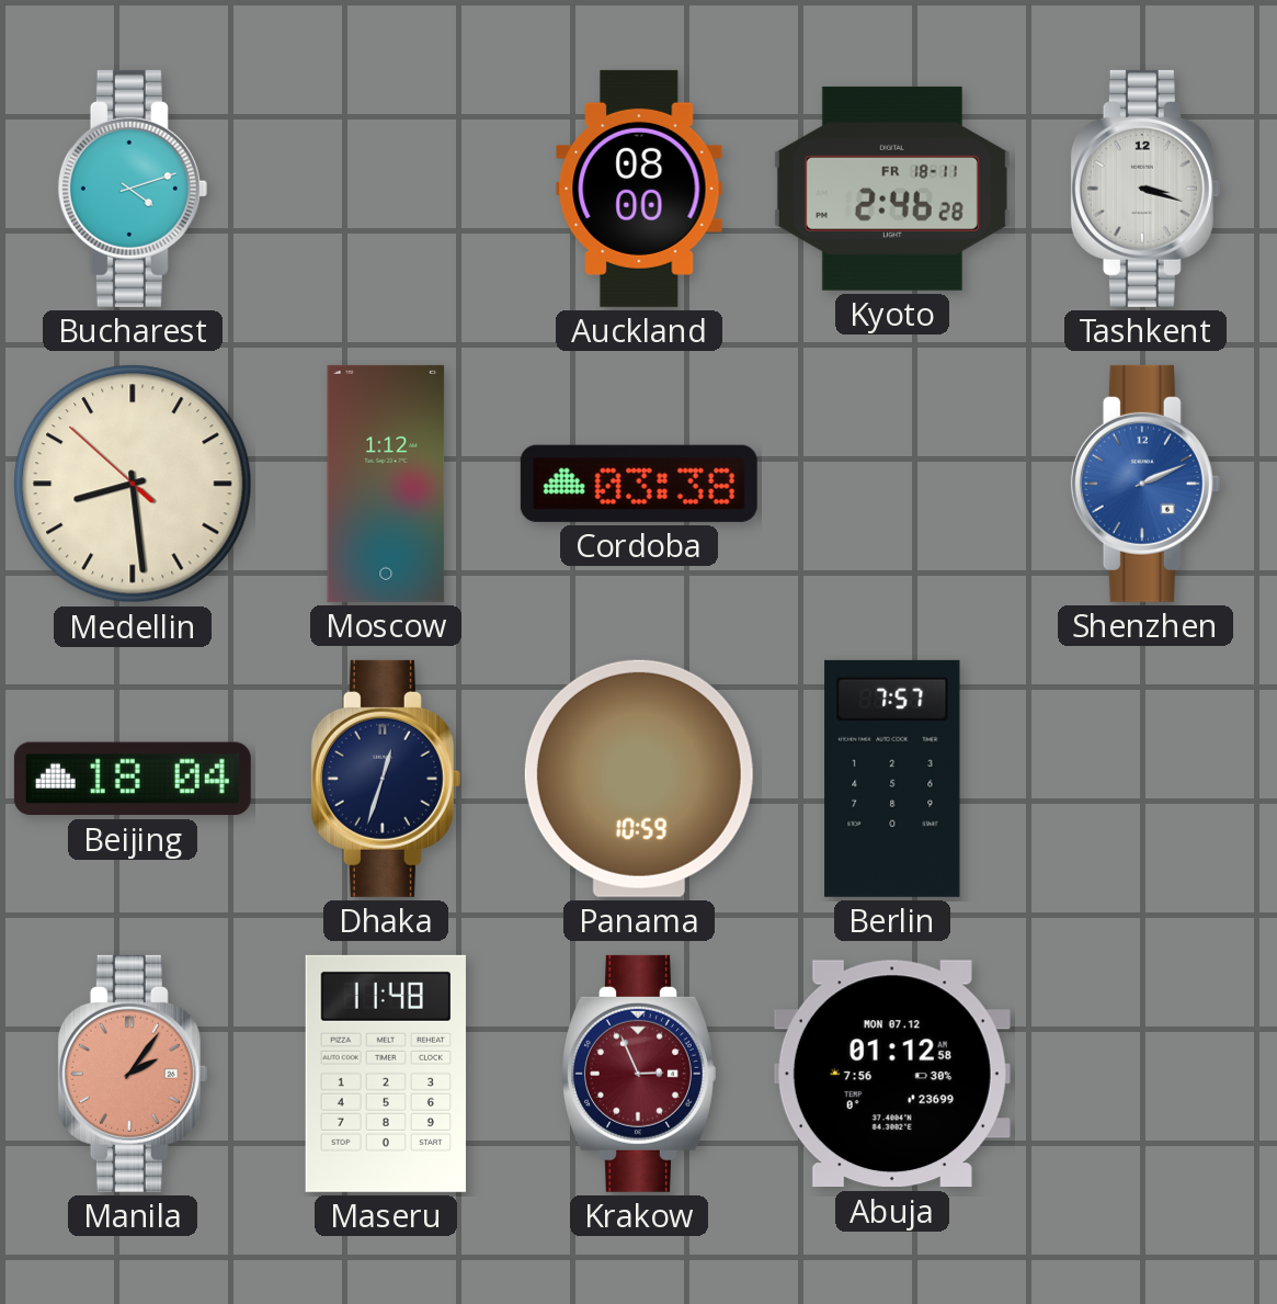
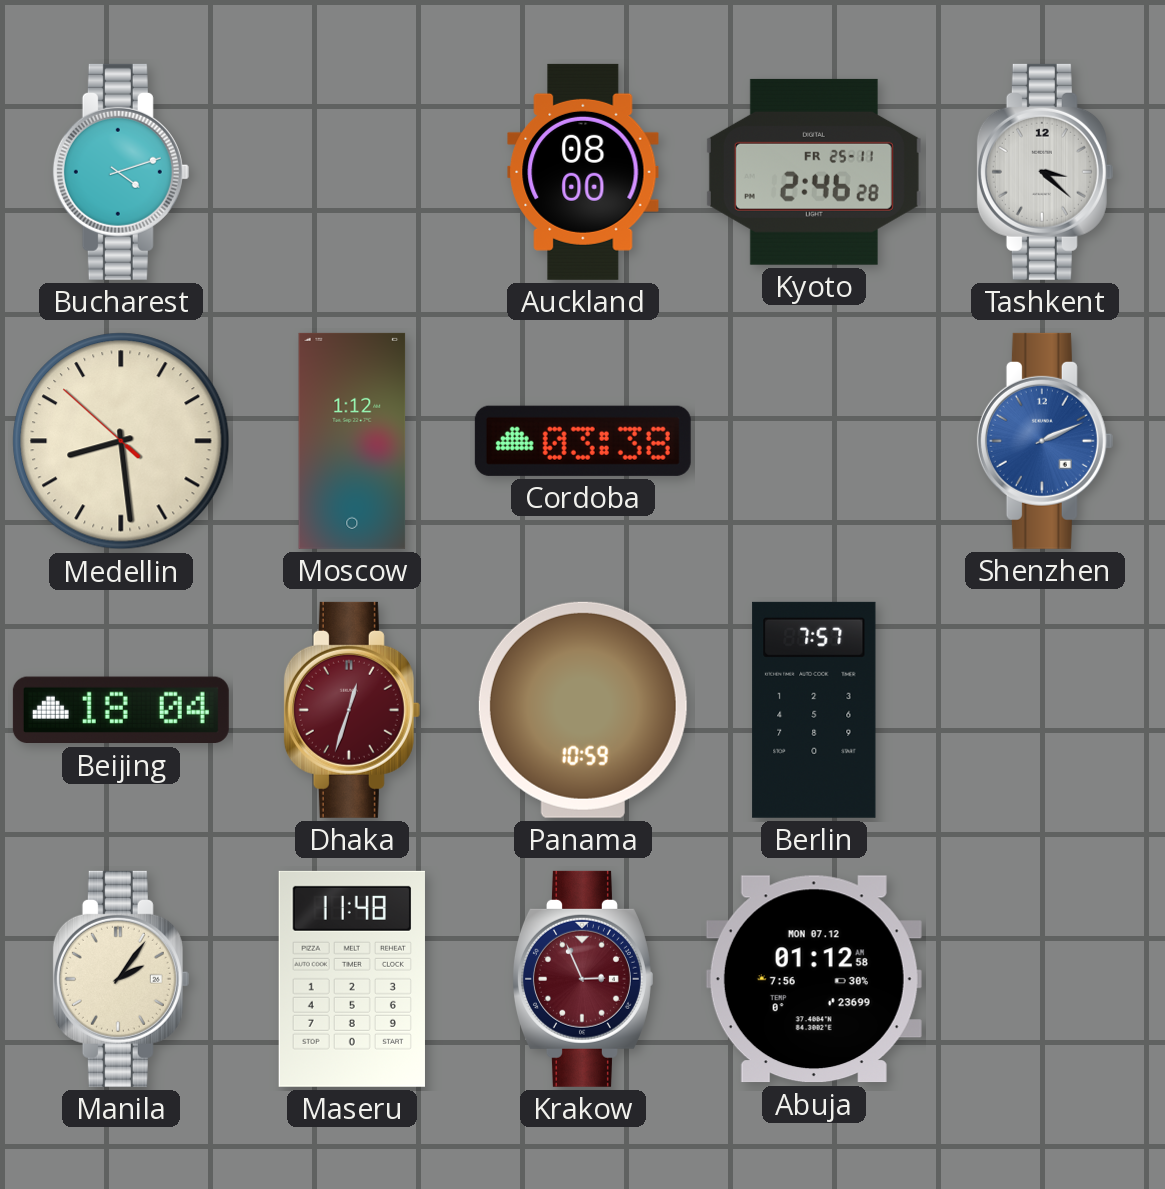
Kyoto date: FR 18-11 -> FR 25-11
Tashkent: 3:18 -> 3:22
Dhaka dial: navy -> burgundy
Manila dial: salmon -> cream
